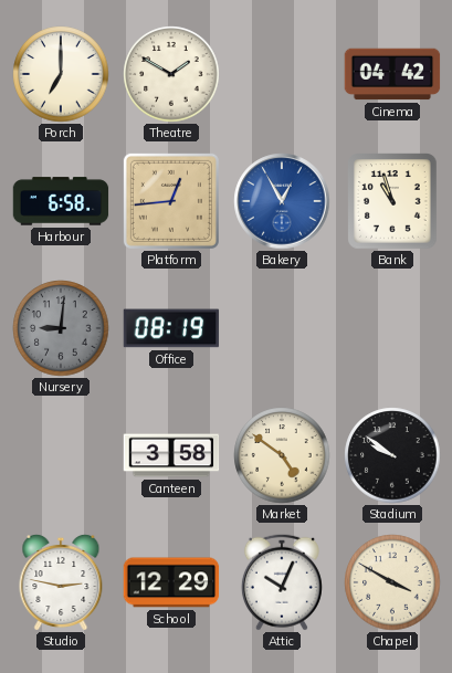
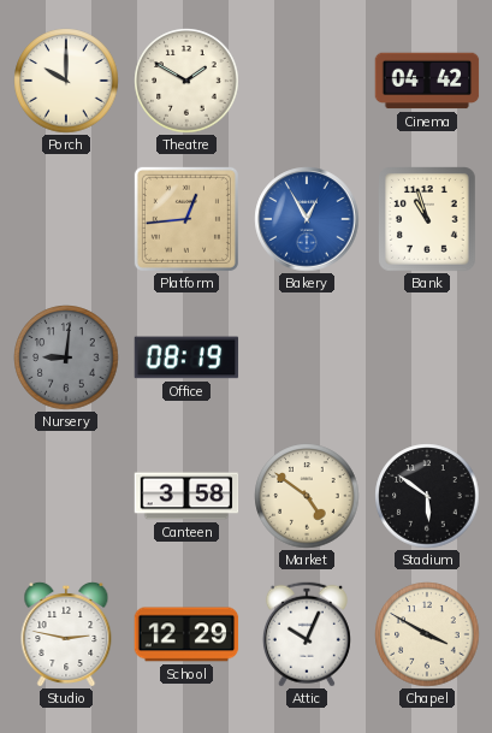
Porch: 7:00 -> 10:00
Harbour: 6:58 -> none
Stadium: 9:51 -> 5:51
